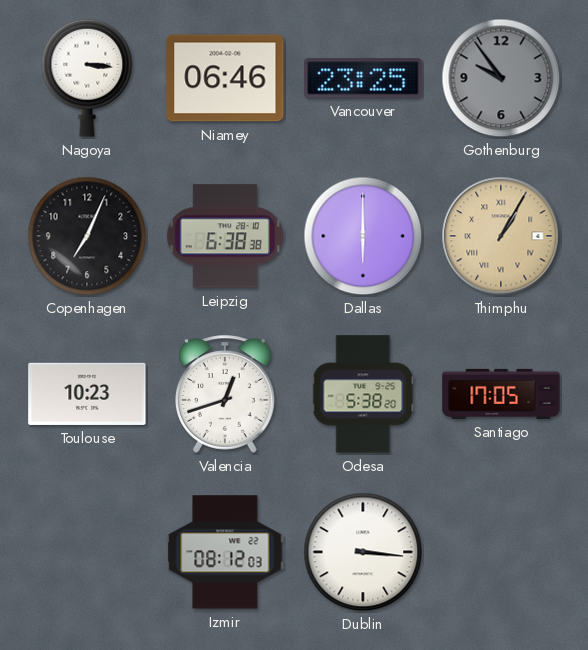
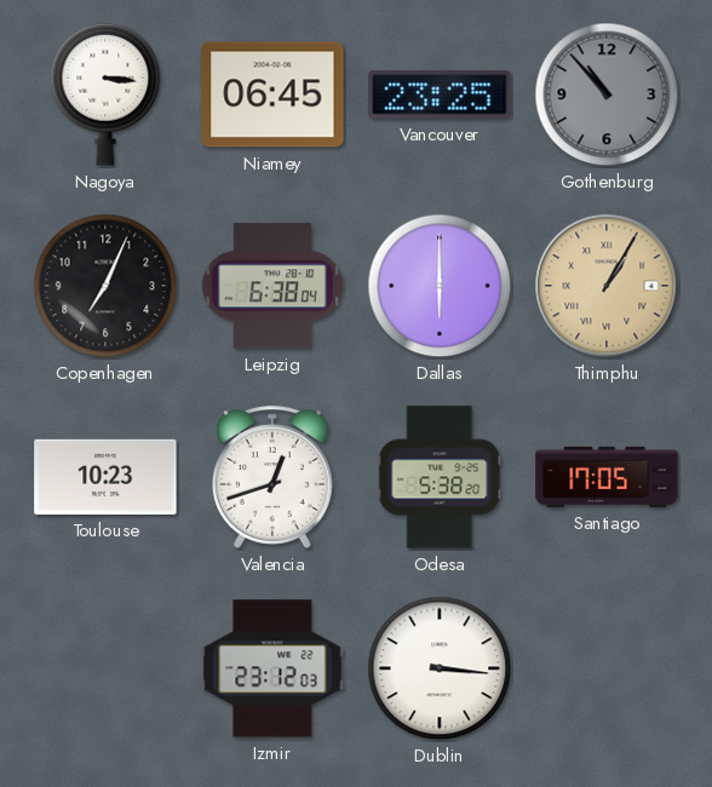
Niamey: 06:46 -> 06:45
Gothenburg: 9:54 -> 10:53
Leipzig: 6:38:38 -> 6:38:04
Izmir: 08:12 -> 23:12
